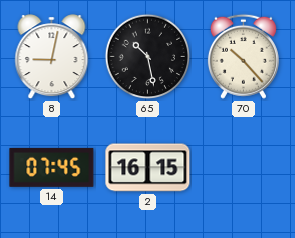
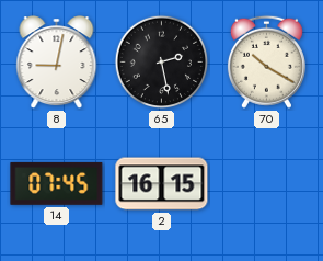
65: 10:28 -> 2:28
70: 10:23 -> 10:20
